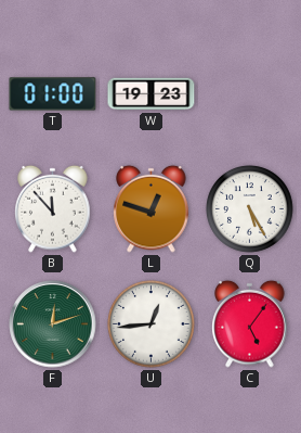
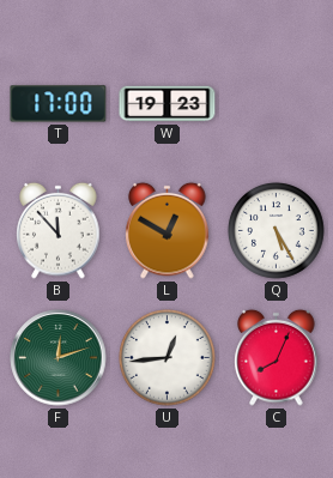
T: 01:00 -> 17:00
L: 12:48 -> 12:50
C: 5:06 -> 8:04
